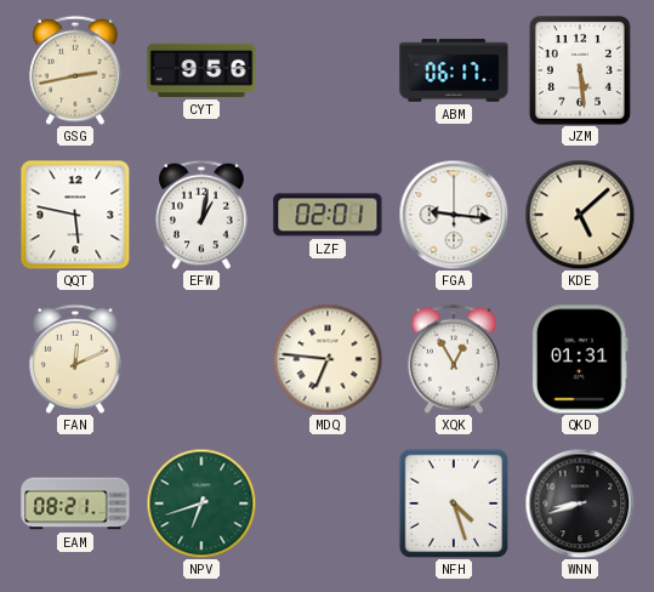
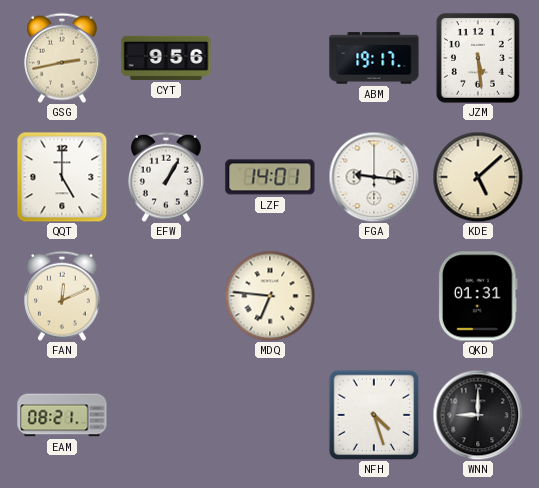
ABM: 06:17 -> 19:17
QQT: 5:47 -> 5:00
EFW: 1:02 -> 1:05
LZF: 02:01 -> 14:01
XQK: 12:55 -> none
NPV: 6:42 -> none
WNN: 8:42 -> 9:00
